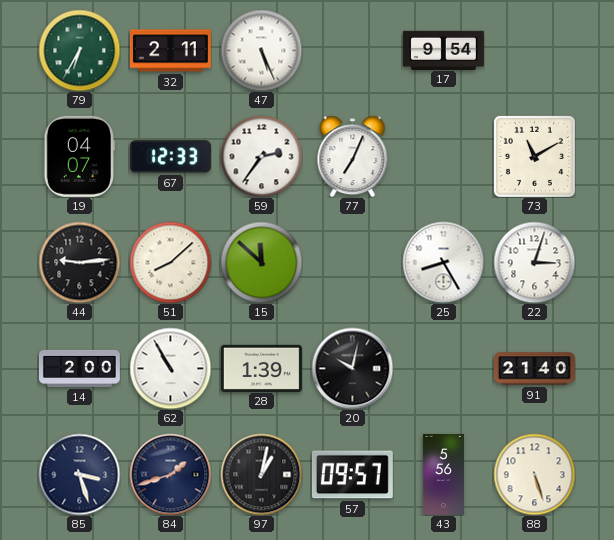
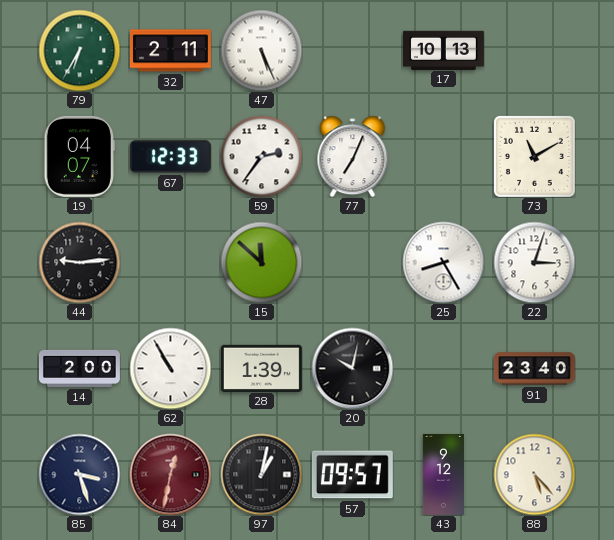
17: 9:54 -> 10:13
51: 8:08 -> none
91: 21:40 -> 23:40
84: 1:42 -> 12:32
84 dial: navy -> burgundy
43: 5:56 -> 9:12
88: 5:27 -> 5:23
